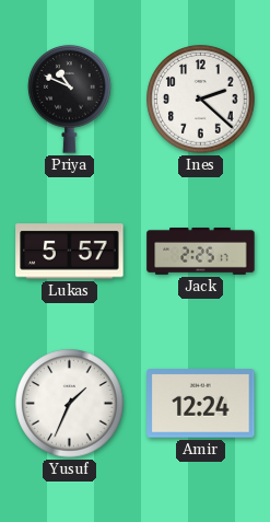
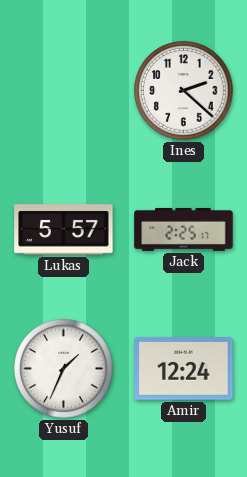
Priya: 10:49 -> none
